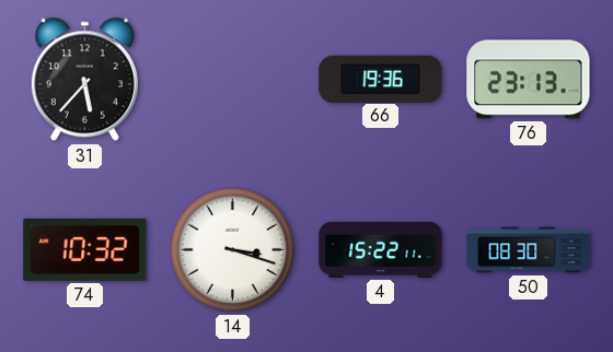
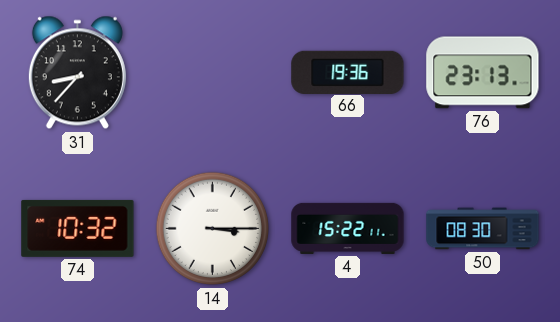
31: 5:37 -> 8:37
14: 3:18 -> 3:15
